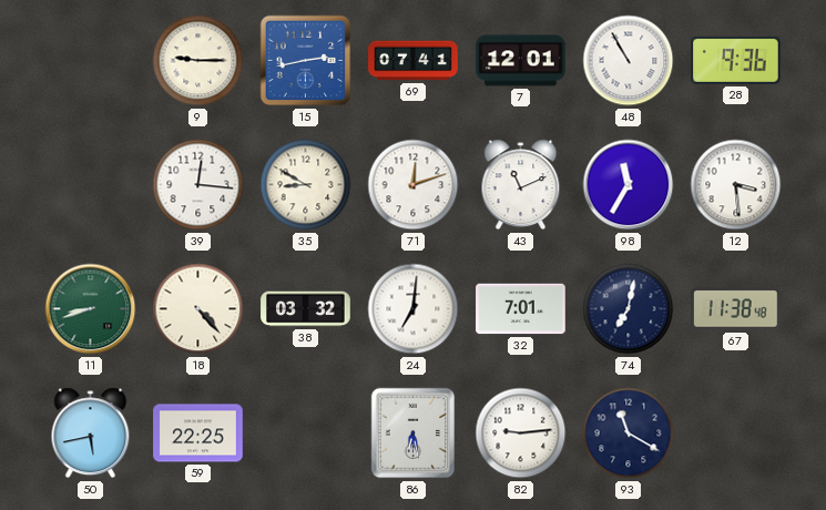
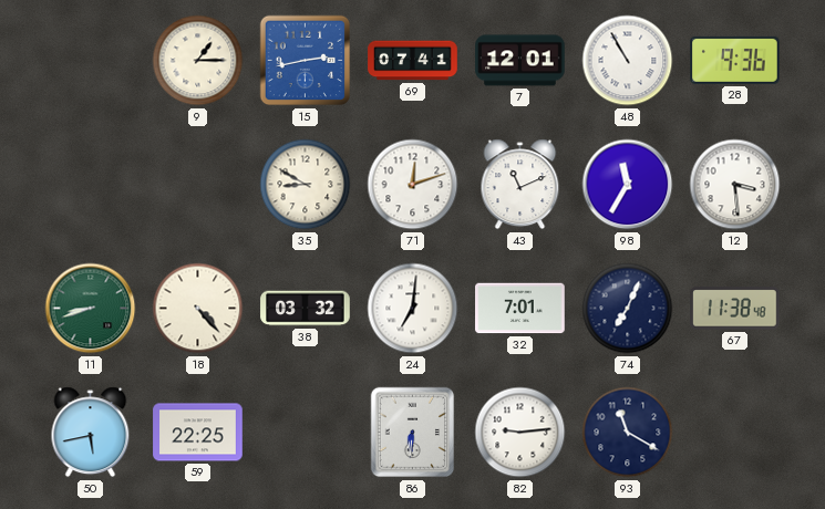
9: 9:15 -> 1:15
39: 12:16 -> none
74: 7:02 -> 7:04
86: 6:28 -> 6:31
